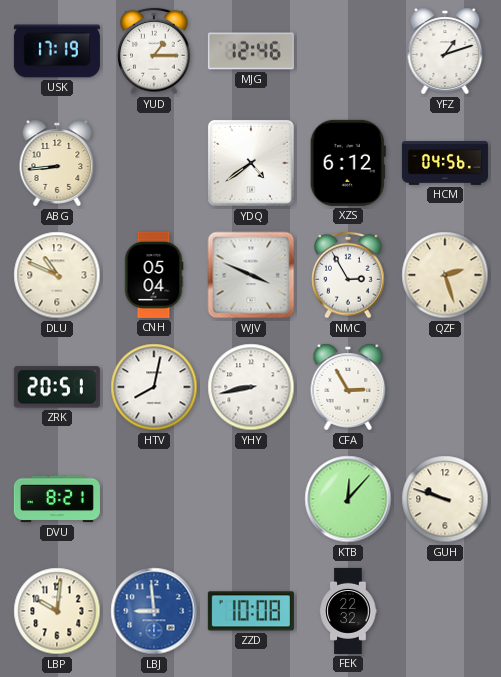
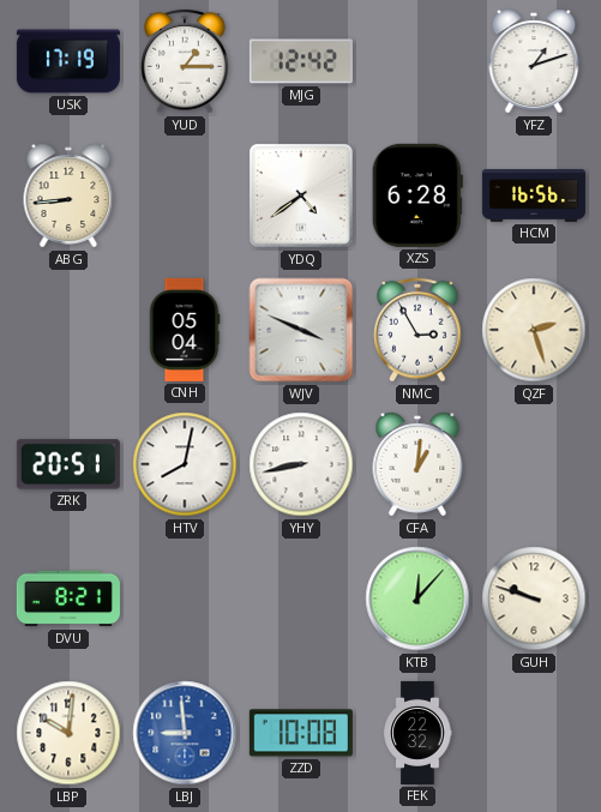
MJG: 12:46 -> 12:42
XZS: 6:12 -> 6:28
HCM: 04:56 -> 16:56
DLU: 10:49 -> none
CFA: 2:55 -> 1:01
